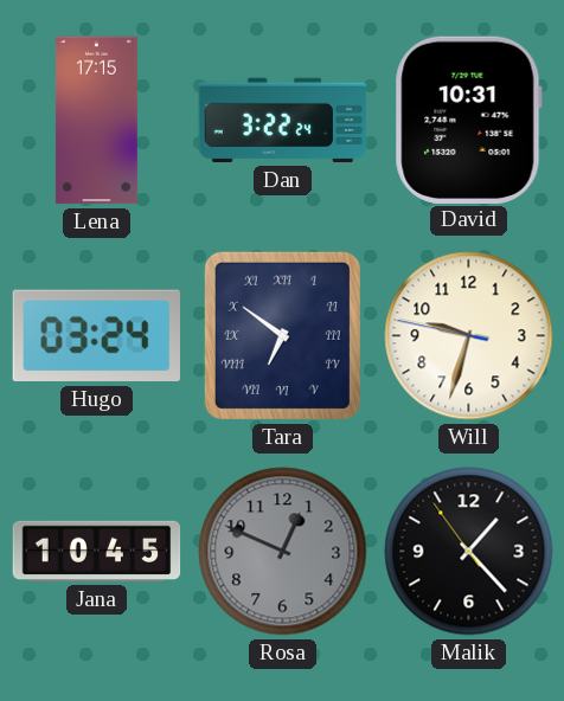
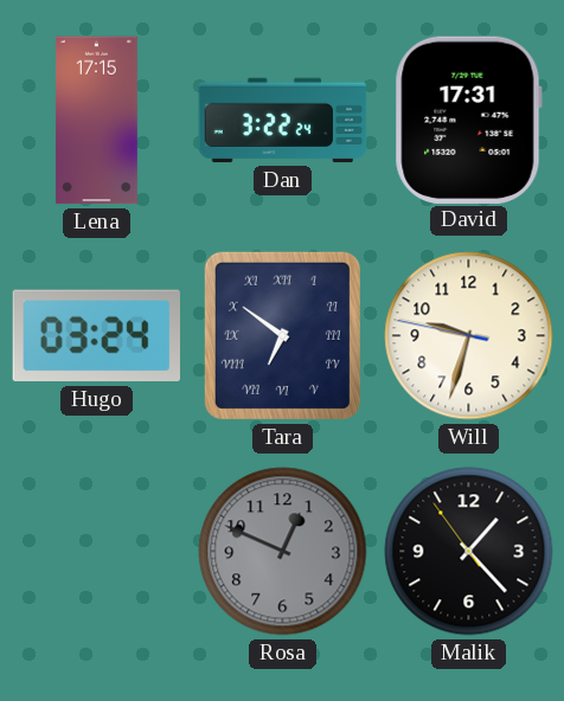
David: 10:31 -> 17:31
Jana: 10:45 -> none
